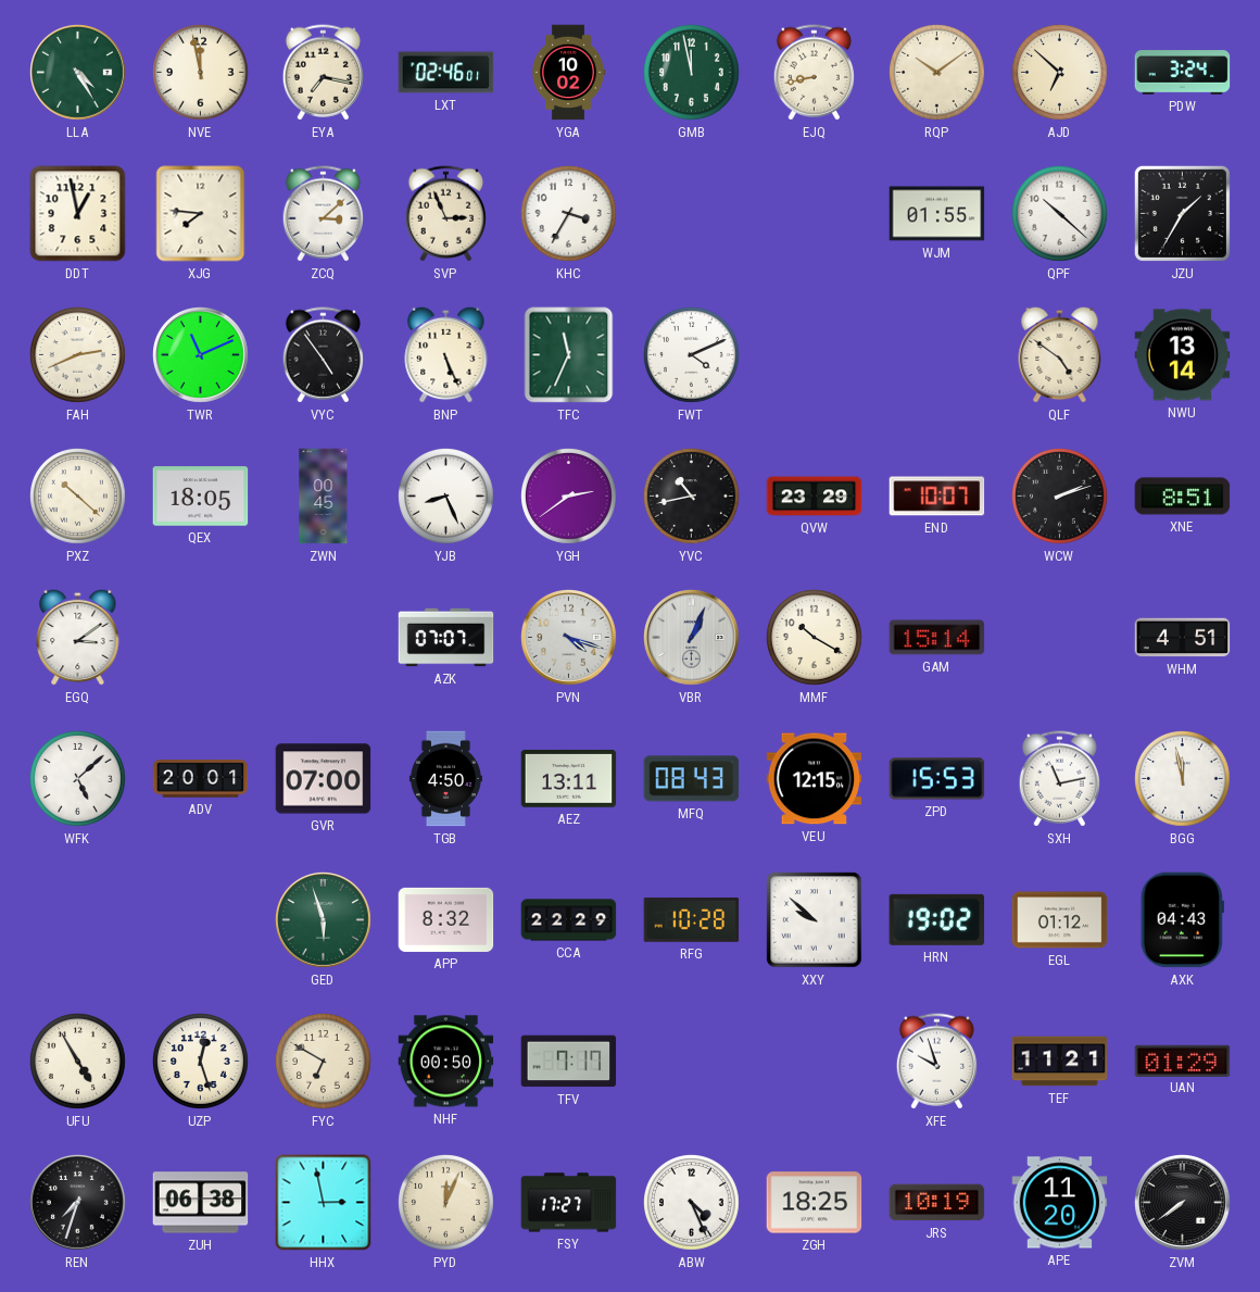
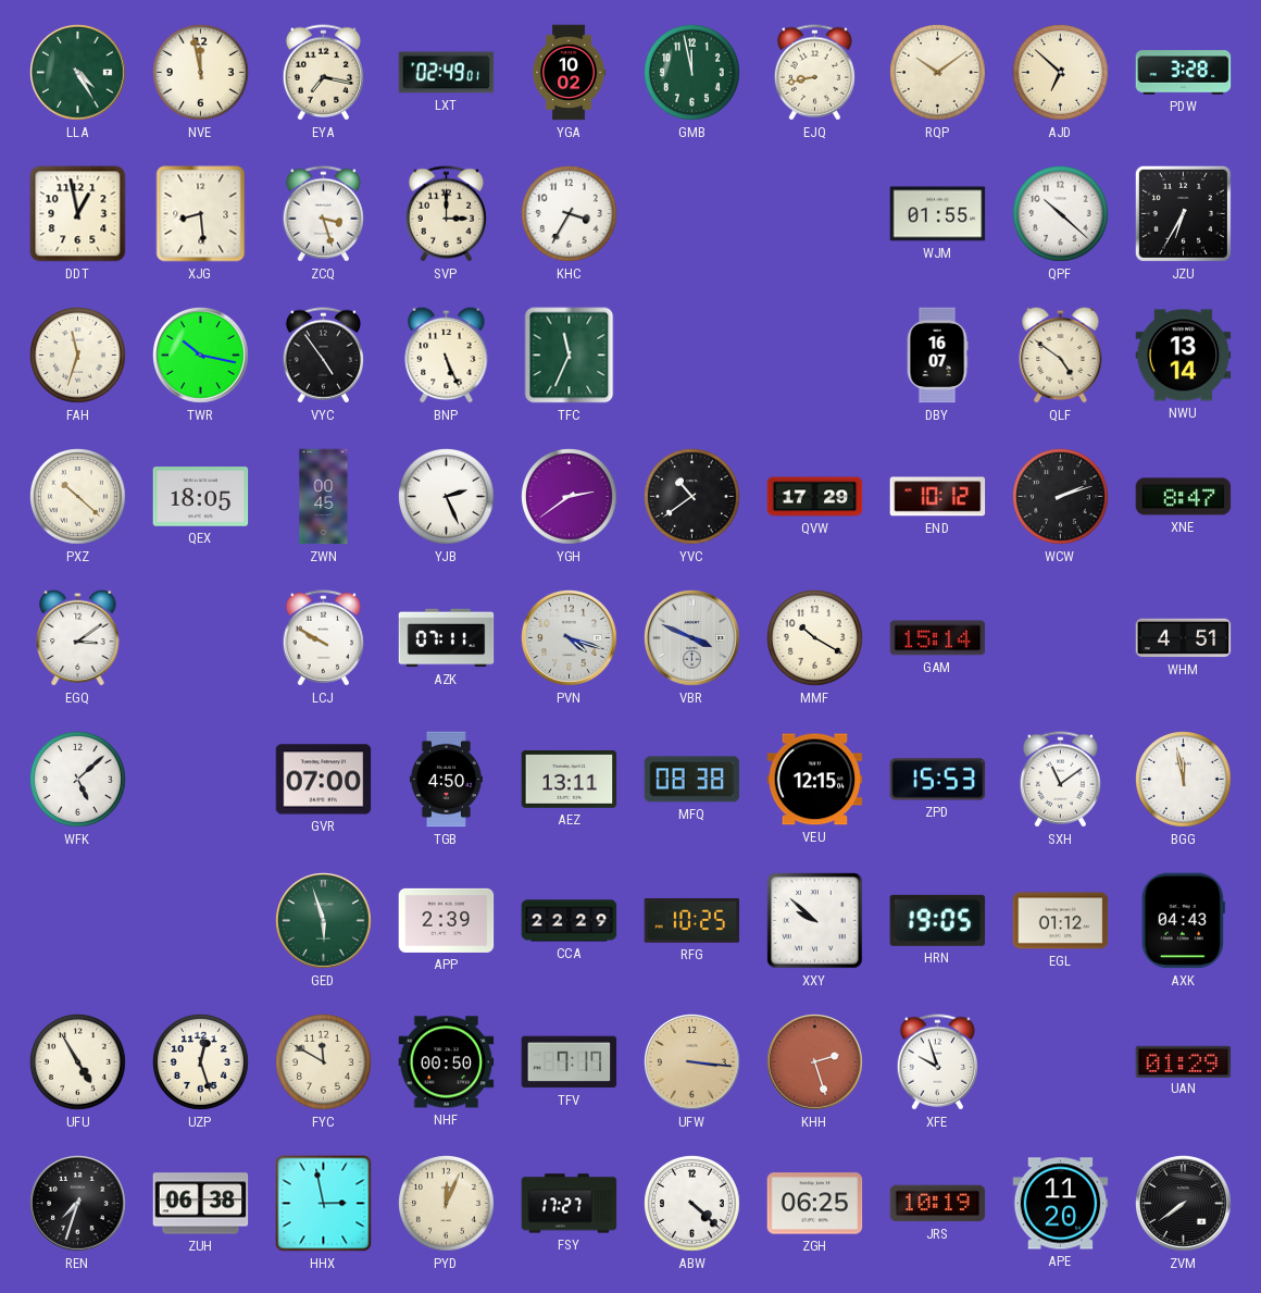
LXT: 02:46 -> 02:49
PDW: 3:24 -> 3:28
XJG: 7:46 -> 8:29
ZCQ: 3:08 -> 3:27
SVP: 2:56 -> 3:00
JZU: 1:35 -> 6:35
FAH: 2:41 -> 11:33
TWR: 11:11 -> 10:17
FWT: 4:11 -> none
DBY: none -> 16:07
YJB: 8:26 -> 2:26
YVC: 10:43 -> 10:39
QVW: 23:29 -> 17:29
END: 10:07 -> 10:12
XNE: 8:51 -> 8:47
LCJ: none -> 9:50
AZK: 07:07 -> 07:11
VBR: 1:04 -> 3:49
ADV: 20:01 -> none
MFQ: 08:43 -> 08:38
SXH: 11:13 -> 11:09
APP: 8:32 -> 2:39
RFG: 10:28 -> 10:25
HRN: 19:02 -> 19:05
FYC: 6:50 -> 11:50
UFW: none -> 3:16
KHH: none -> 2:27
TEF: 11:21 -> none
ABW: 4:26 -> 4:22
ZGH: 18:25 -> 06:25
